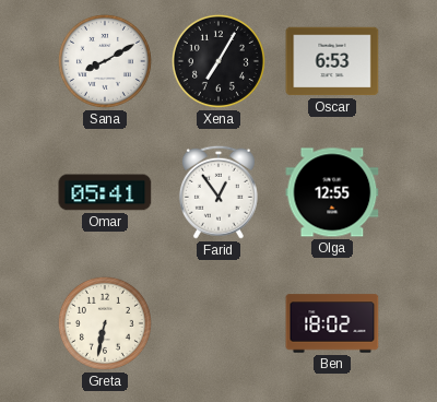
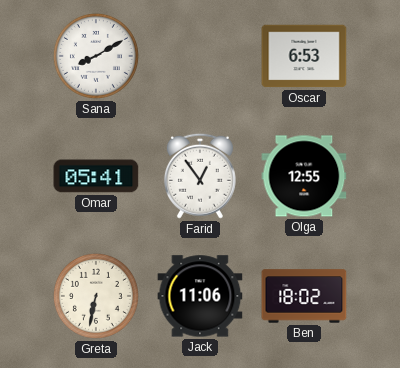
Xena: 7:05 -> none
Jack: none -> 11:06
